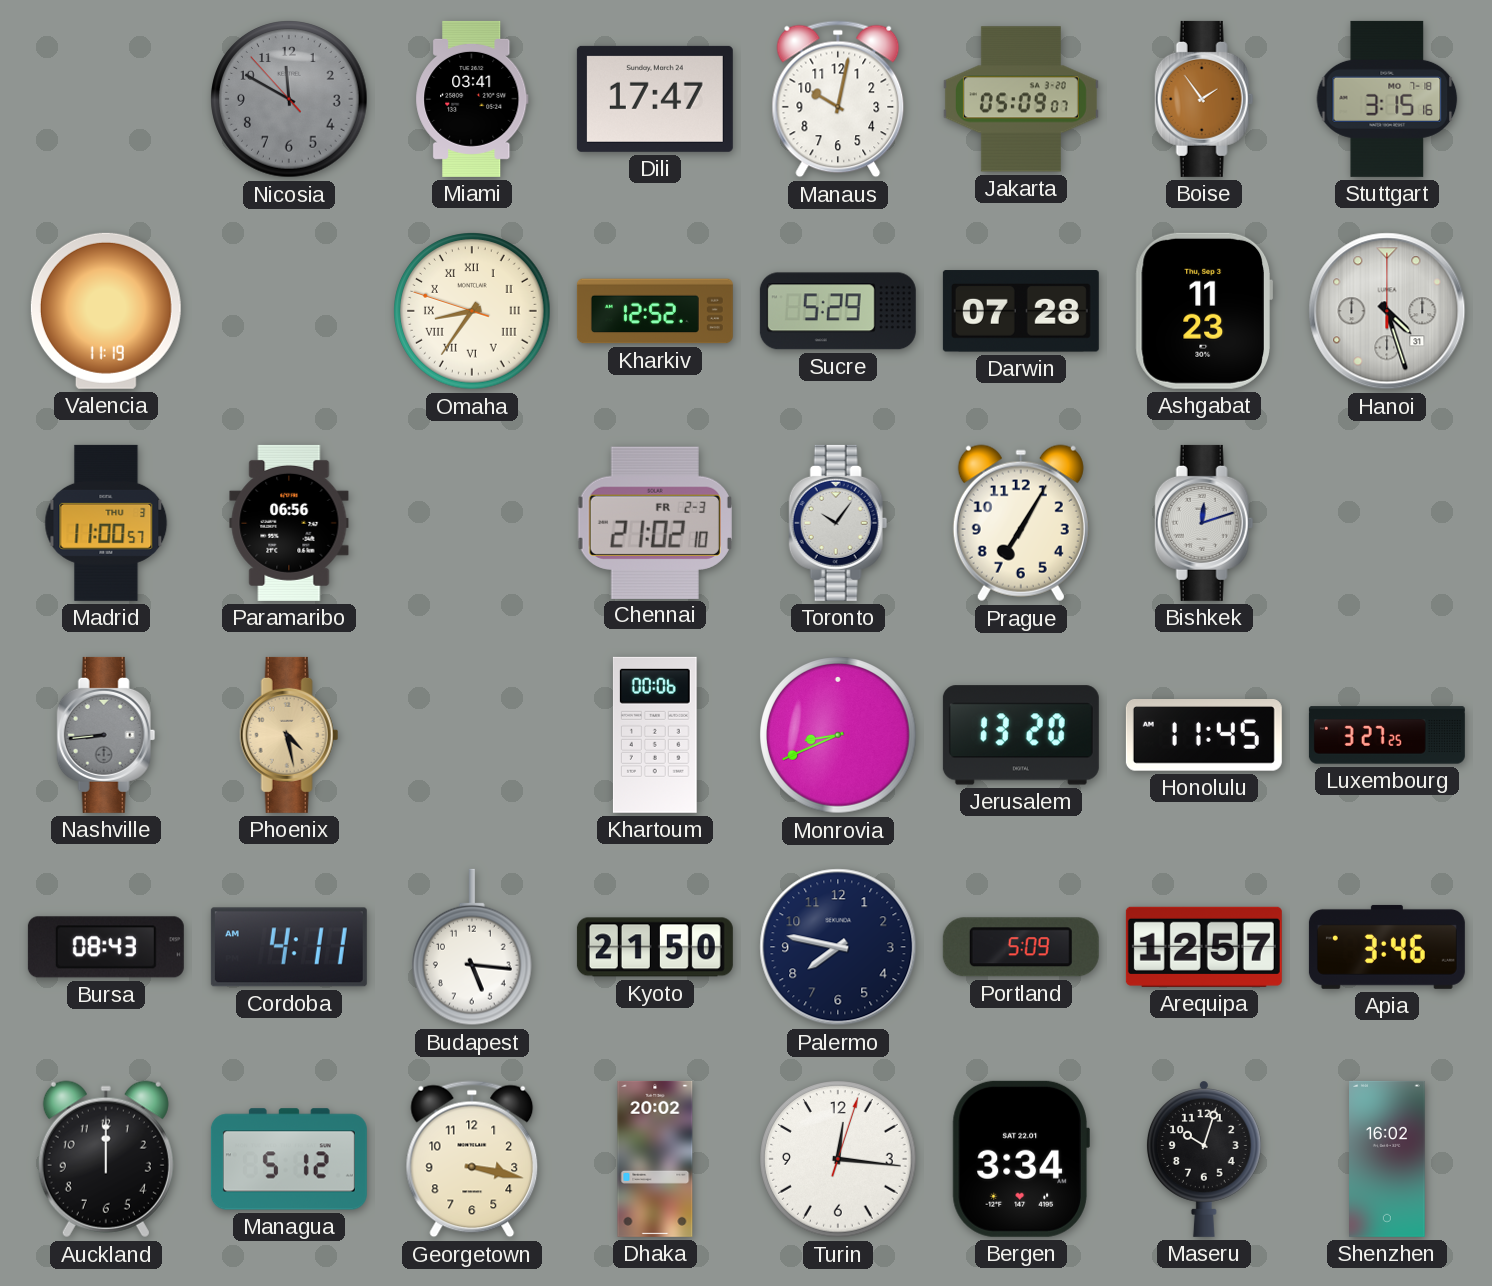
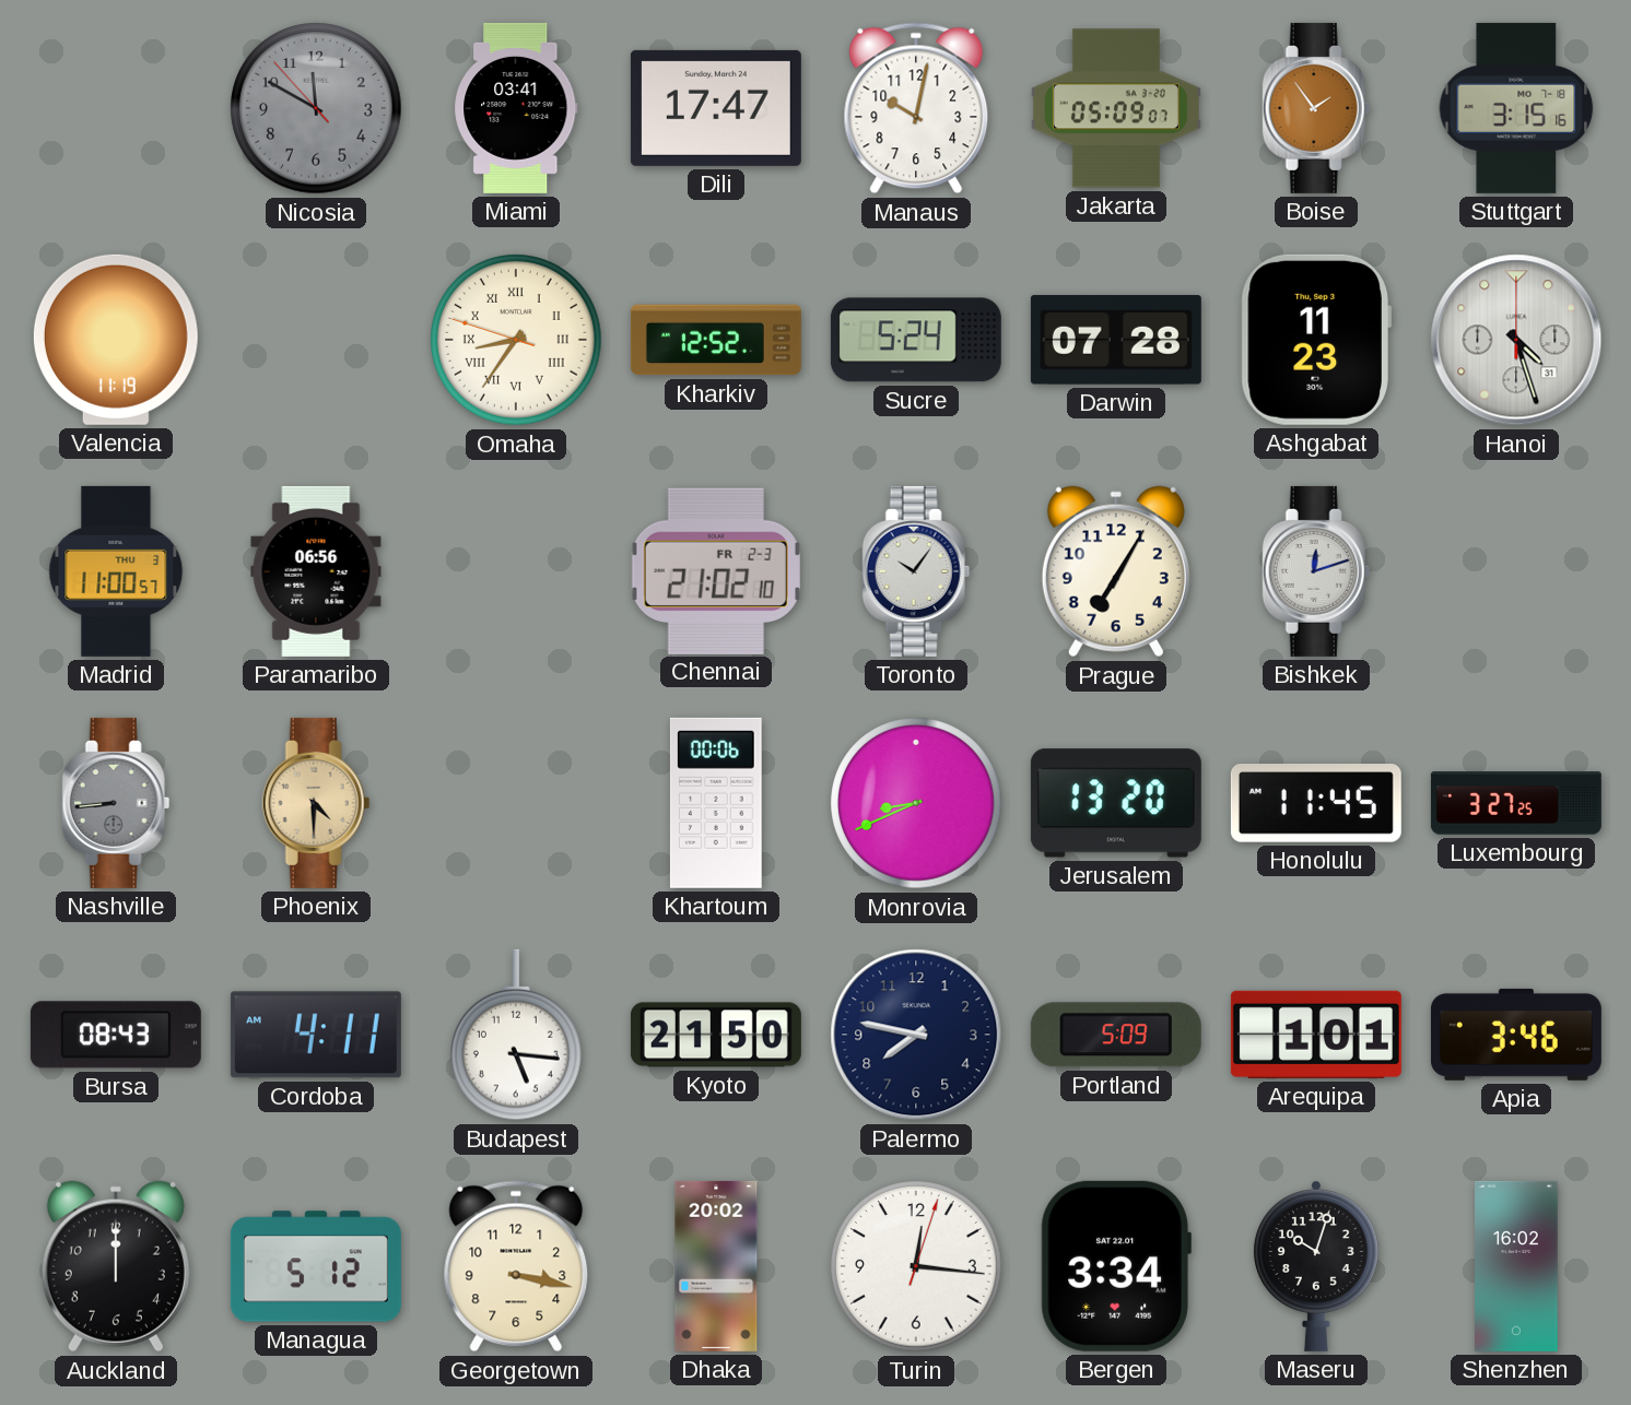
Sucre: 5:29 -> 5:24
Phoenix: 4:28 -> 4:30
Arequipa: 12:57 -> 1:01
